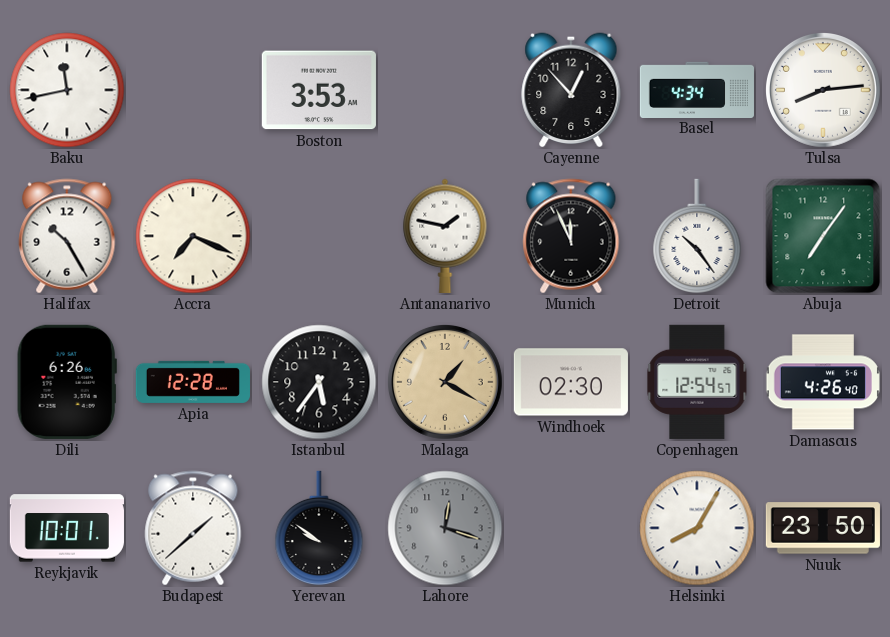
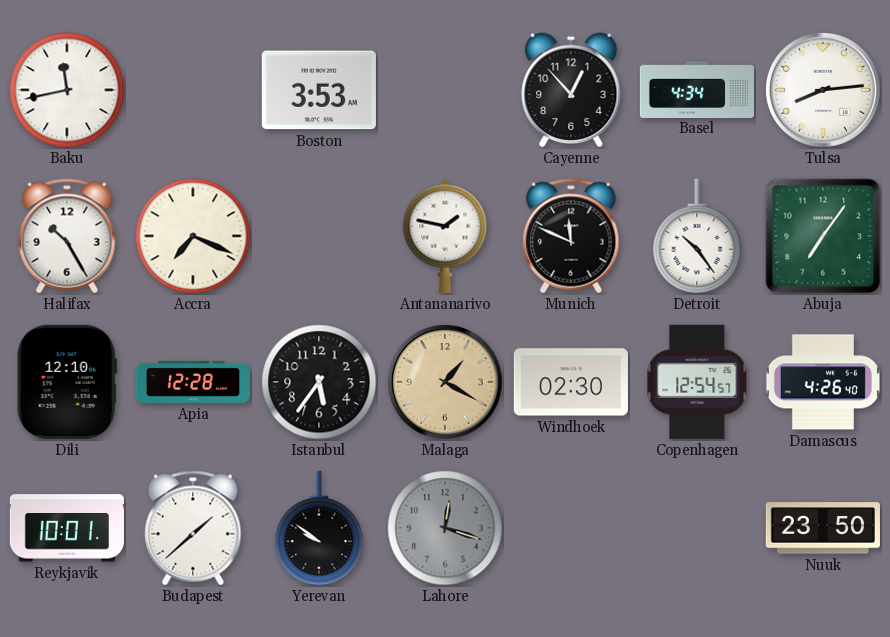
Munich: 11:56 -> 11:49
Dili: 6:26 -> 12:10
Helsinki: 8:05 -> none
